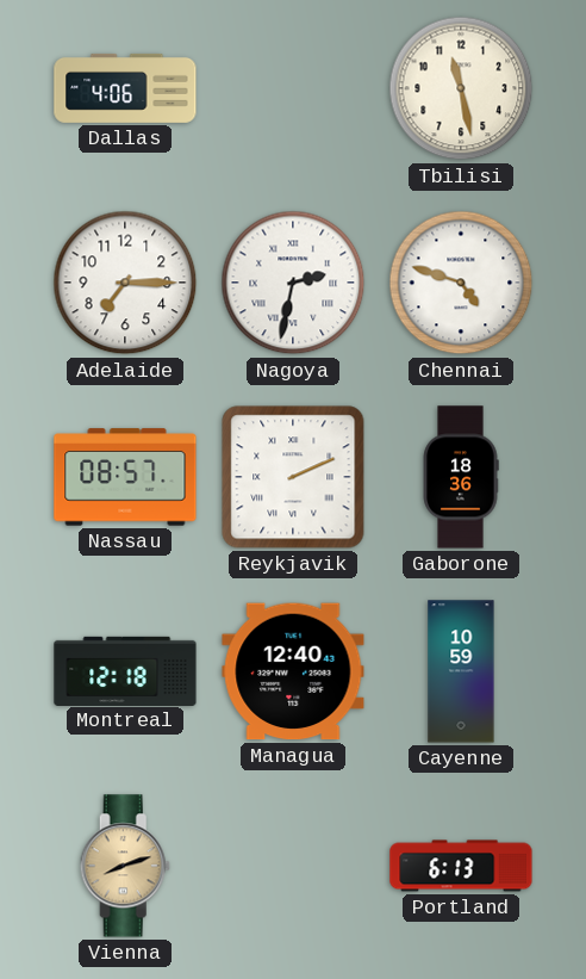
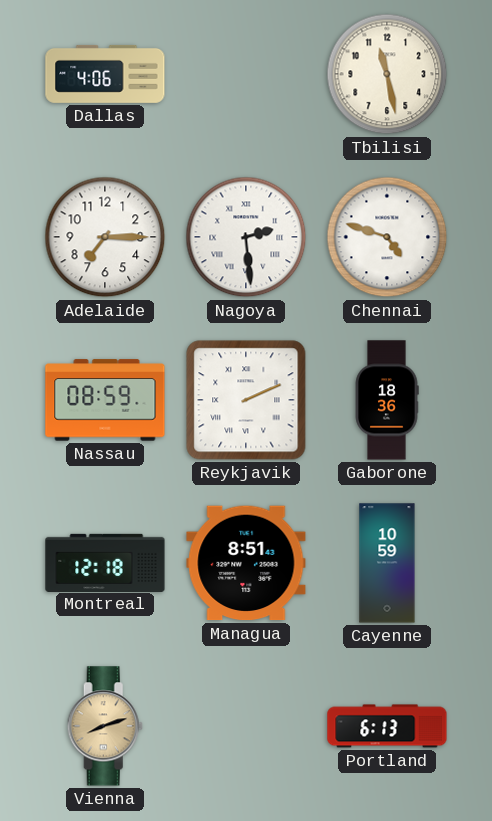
Nagoya: 2:32 -> 2:29
Nassau: 08:57 -> 08:59
Managua: 12:40 -> 8:51
